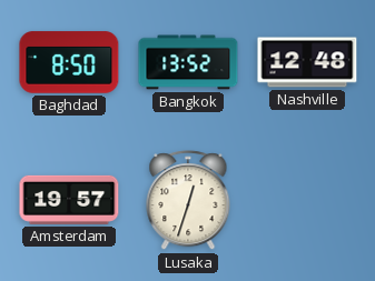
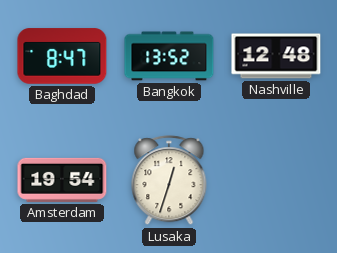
Baghdad: 8:50 -> 8:47
Amsterdam: 19:57 -> 19:54
